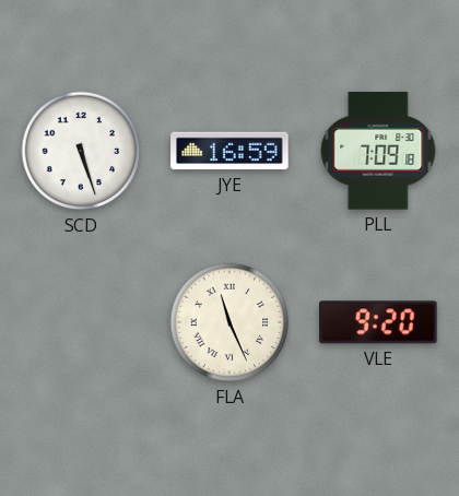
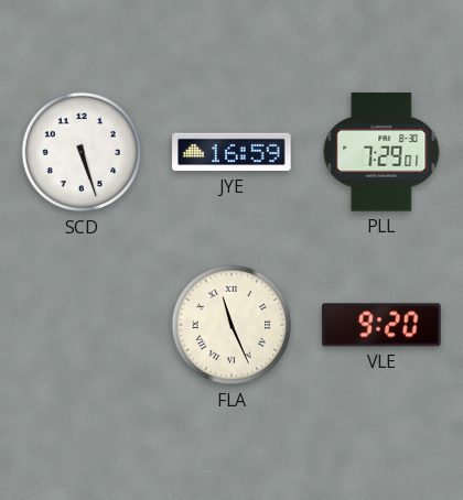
PLL: 7:09 -> 7:29
